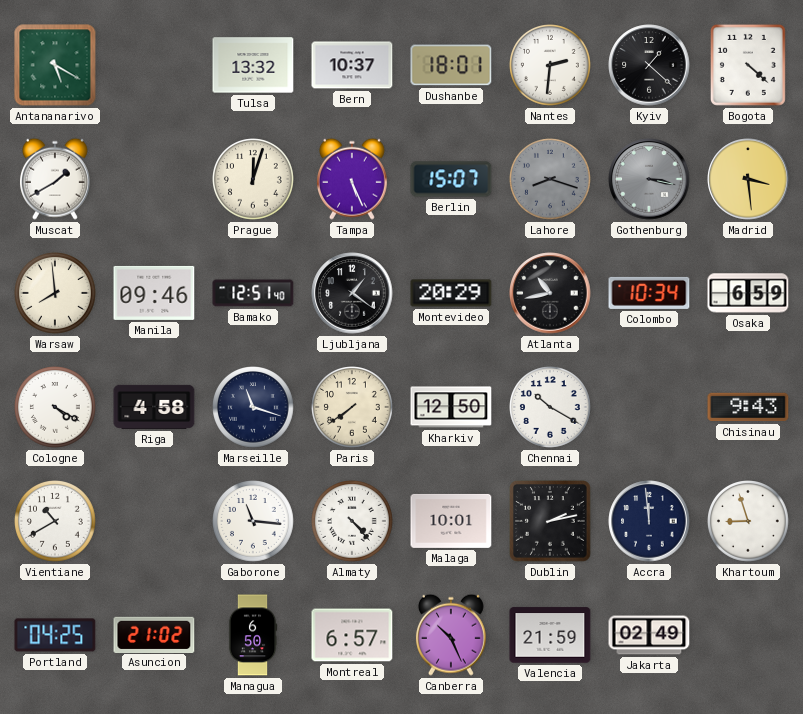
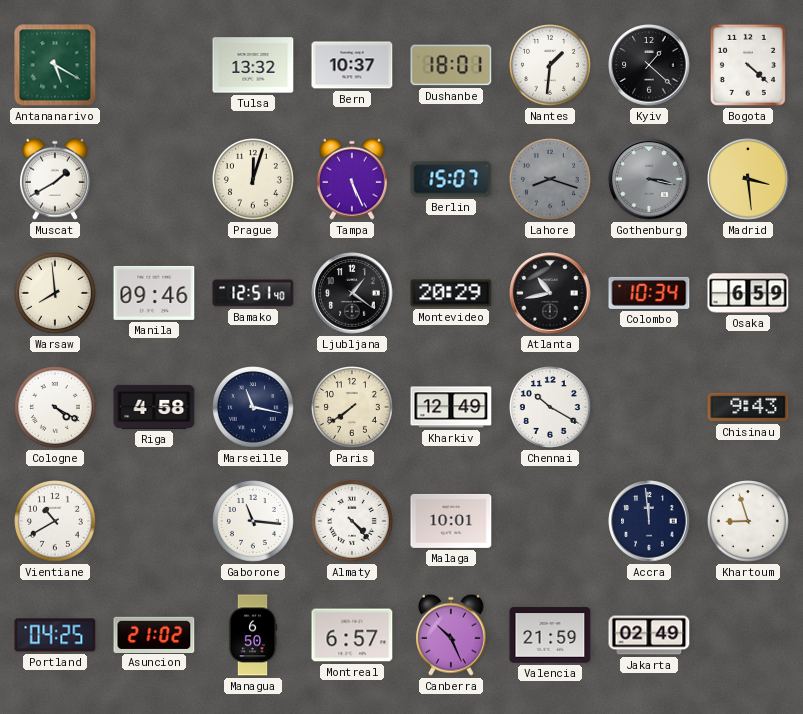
Nantes: 2:31 -> 1:31
Marseille: 11:18 -> 11:17
Kharkiv: 12:50 -> 12:49
Dublin: 2:13 -> none
